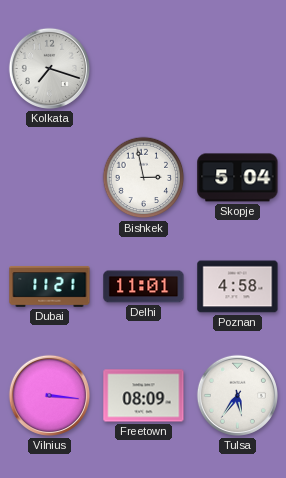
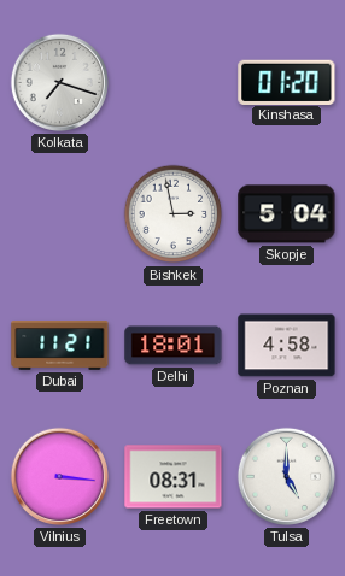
Kinshasa: none -> 01:20
Delhi: 11:01 -> 18:01
Freetown: 08:09 -> 08:31
Tulsa: 5:36 -> 5:00
